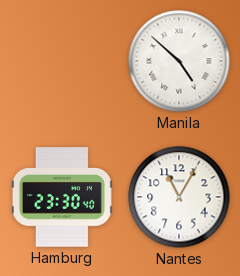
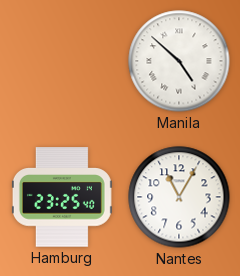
Hamburg: 23:30 -> 23:25
